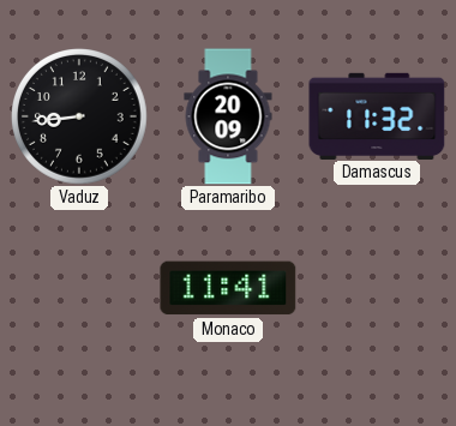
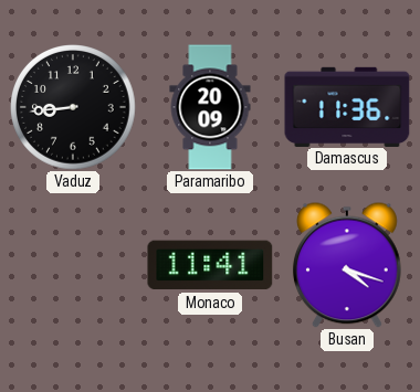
Damascus: 11:32 -> 11:36
Busan: none -> 4:18
